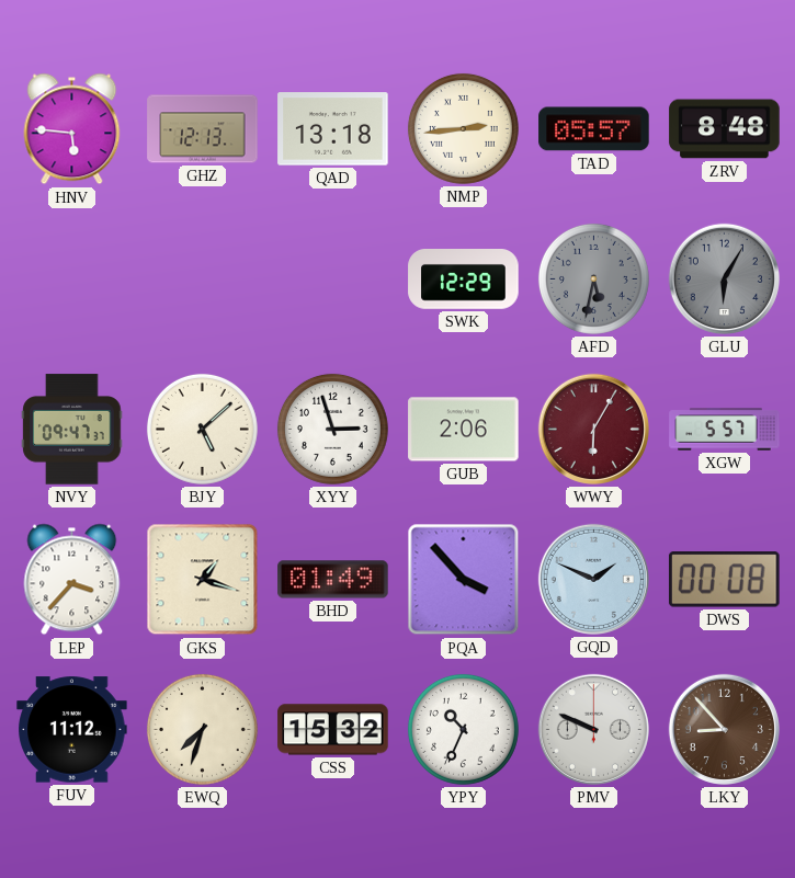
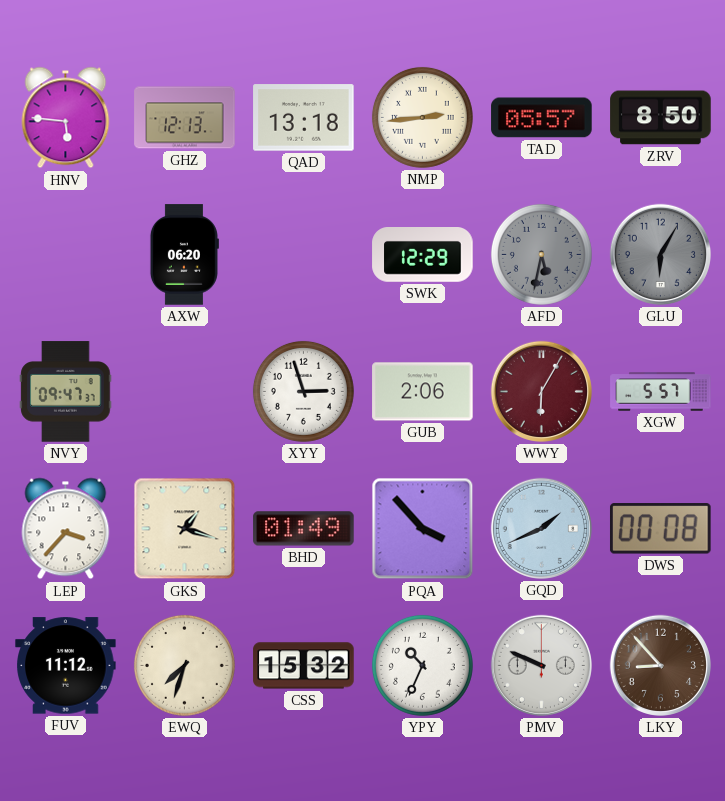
ZRV: 8:48 -> 8:50
AXW: none -> 06:20
BJY: 5:08 -> none
GQD: 1:49 -> 1:41
